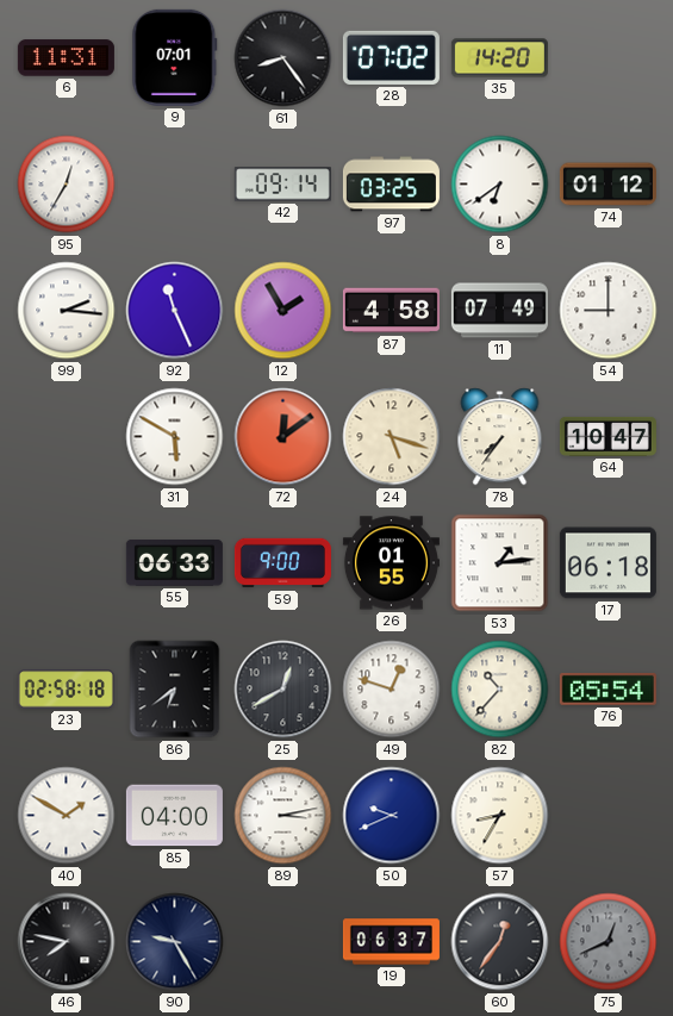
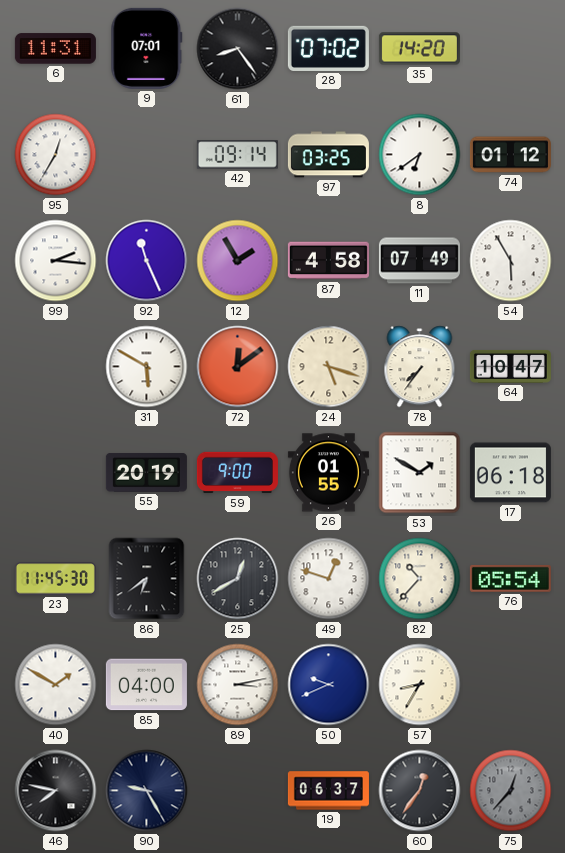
54: 9:00 -> 5:55
55: 06:33 -> 20:19
53: 1:14 -> 1:50
23: 02:58 -> 11:45
75: 12:41 -> 12:37
